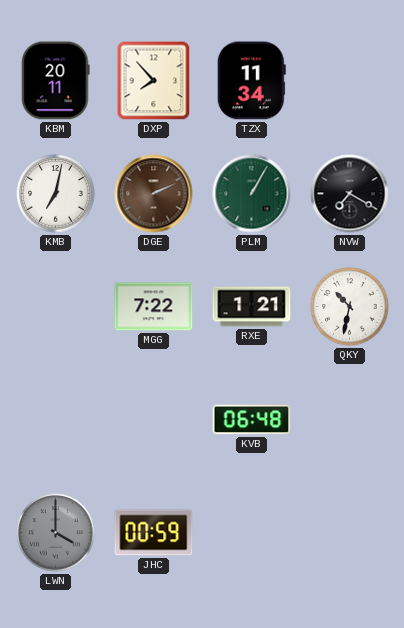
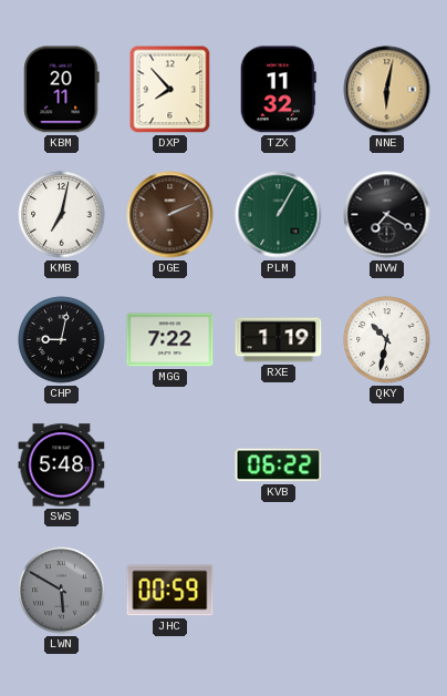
TZX: 11:34 -> 11:32
NNE: none -> 6:02
CHP: none -> 9:02
RXE: 1:21 -> 1:19
SWS: none -> 5:48
KVB: 06:48 -> 06:22
LWN: 4:00 -> 5:50
